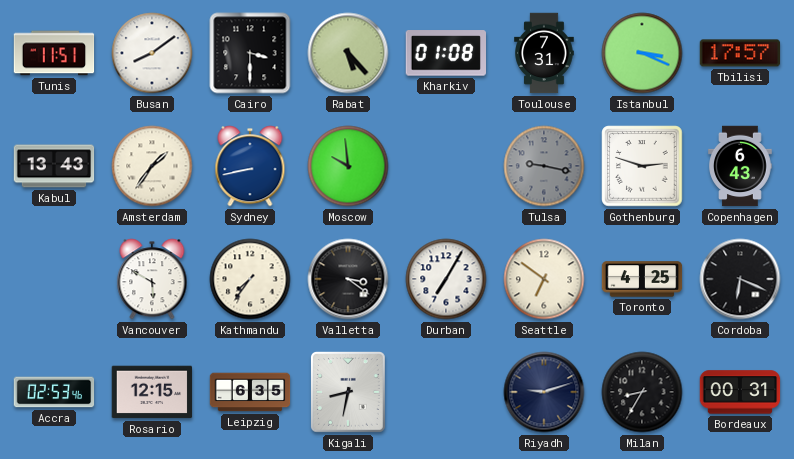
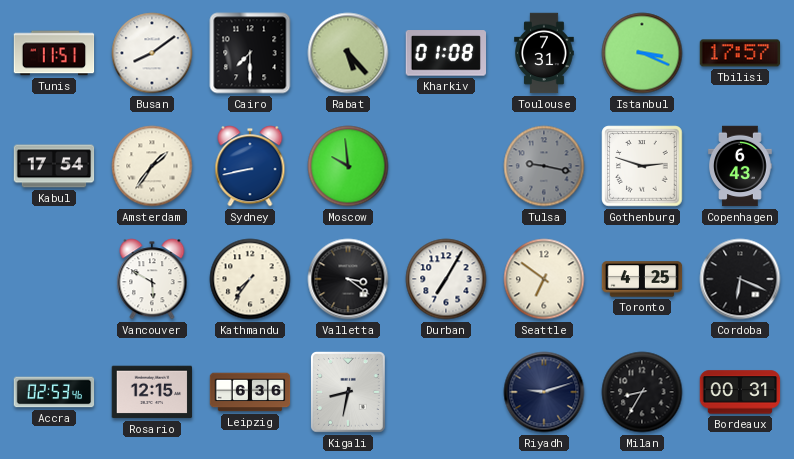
Cairo: 3:30 -> 7:30
Kabul: 13:43 -> 17:54
Leipzig: 6:35 -> 6:36
